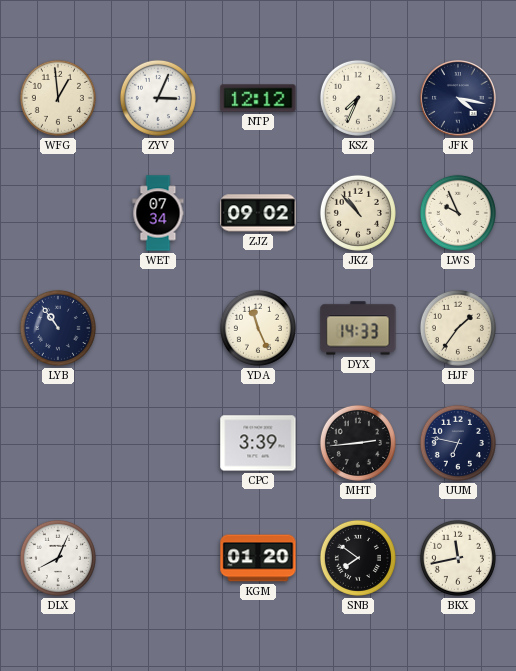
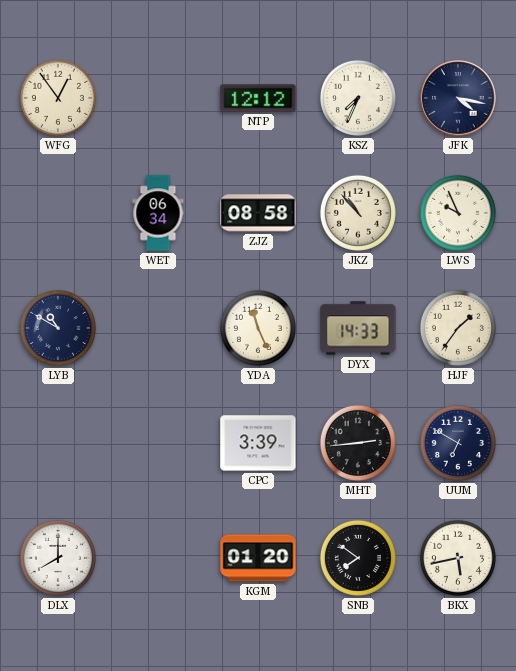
WFG: 12:59 -> 12:54
ZYV: 3:04 -> none
WET: 07:34 -> 06:34
ZJZ: 09:02 -> 08:58
LYB: 10:54 -> 10:50
UUM: 6:47 -> 6:50
DLX: 8:04 -> 8:00
BKX: 11:43 -> 5:43
